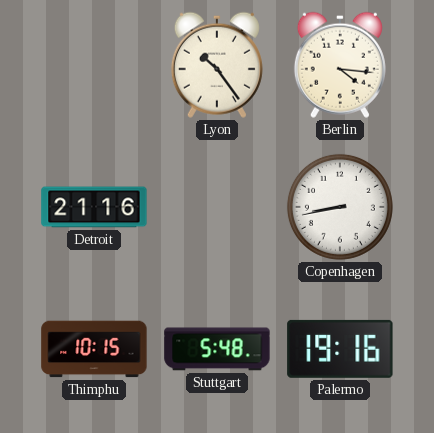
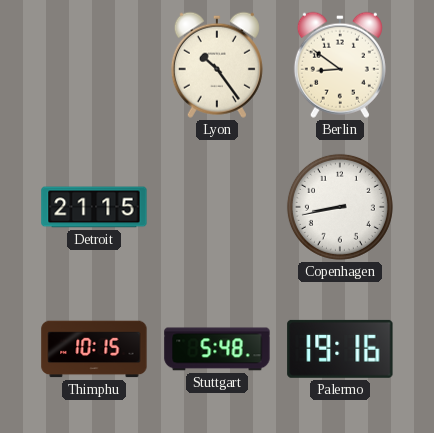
Berlin: 4:16 -> 8:51
Detroit: 21:16 -> 21:15
